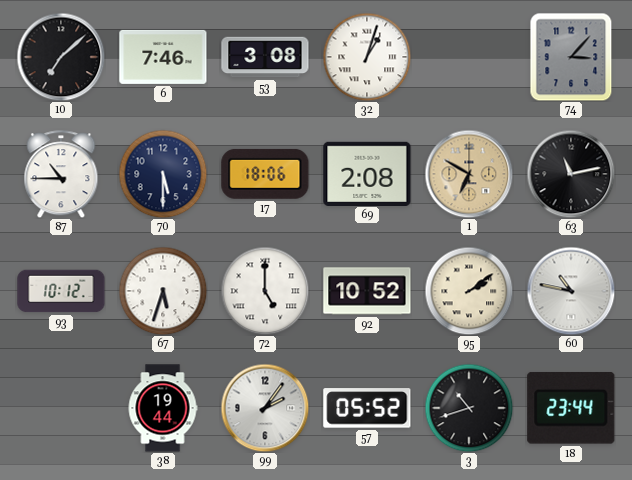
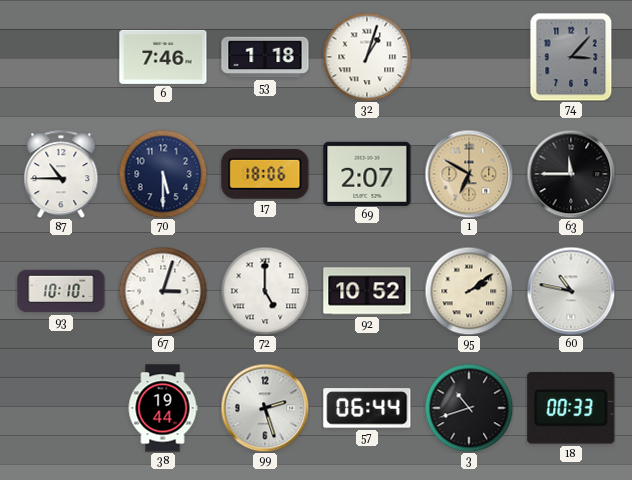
10: 7:08 -> none
53: 3:08 -> 1:18
69: 2:08 -> 2:07
63: 11:13 -> 11:45
93: 10:12 -> 10:10
67: 5:33 -> 3:03
99: 2:06 -> 2:27
57: 05:52 -> 06:44
18: 23:44 -> 00:33
